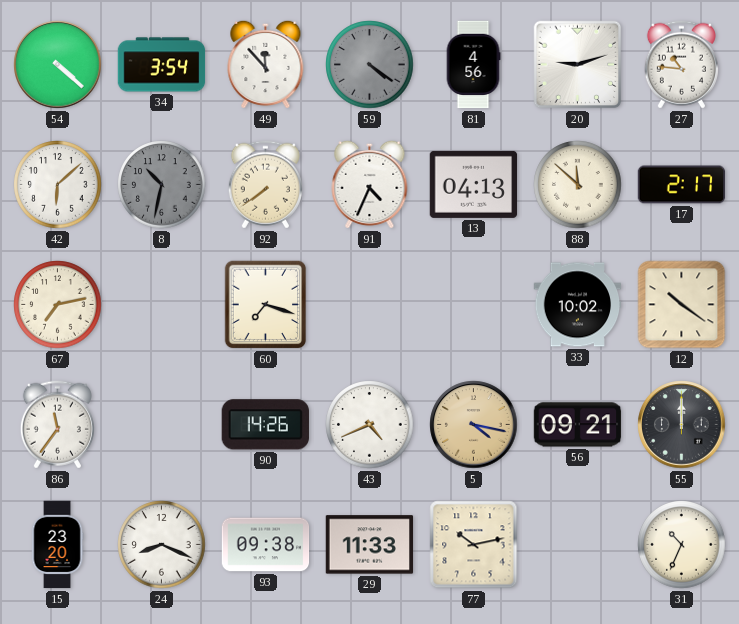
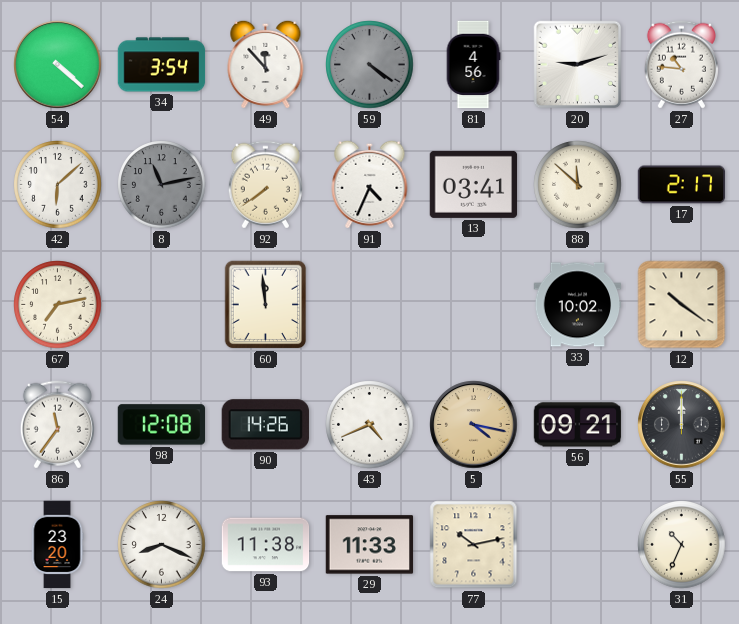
8: 10:32 -> 11:13
13: 04:13 -> 03:41
60: 7:18 -> 11:59
98: none -> 12:08
93: 09:38 -> 11:38
